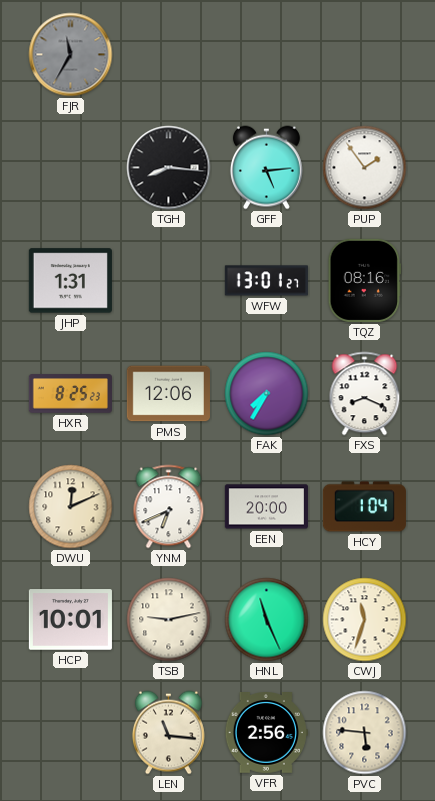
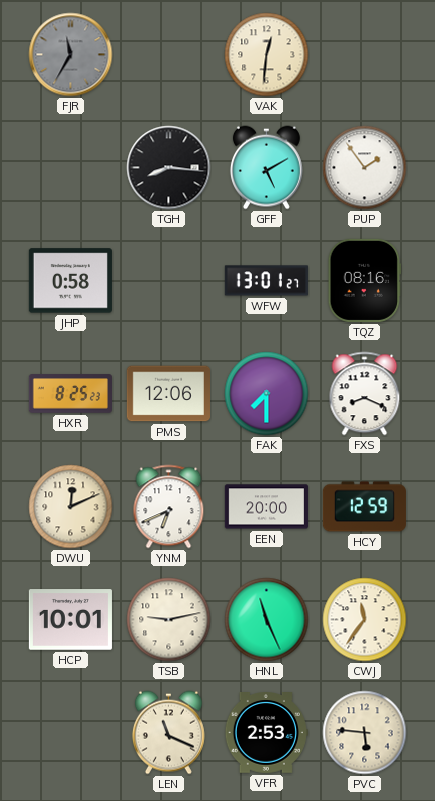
VAK: none -> 12:31
GFF: 5:14 -> 5:10
JHP: 1:31 -> 0:58
FAK: 7:35 -> 7:30
HCY: 1:04 -> 12:59
CWJ: 11:33 -> 11:36
LEN: 11:16 -> 11:19
VFR: 2:56 -> 2:53
